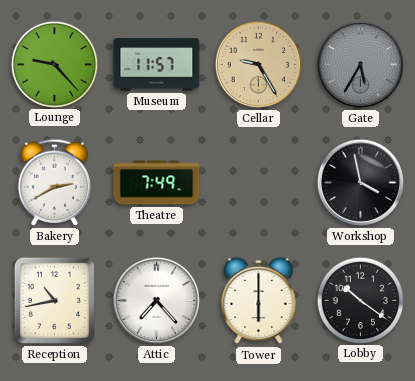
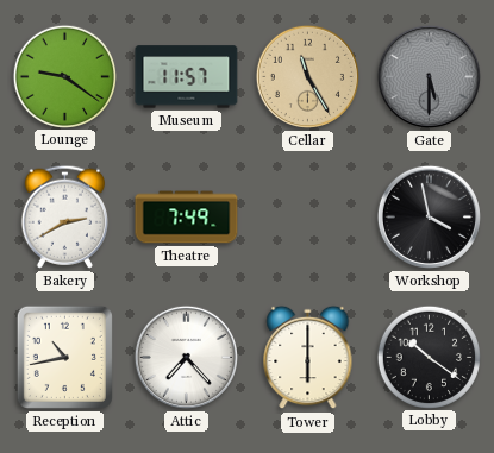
Lounge: 9:23 -> 9:21
Cellar: 9:25 -> 11:25
Gate: 5:35 -> 5:30
